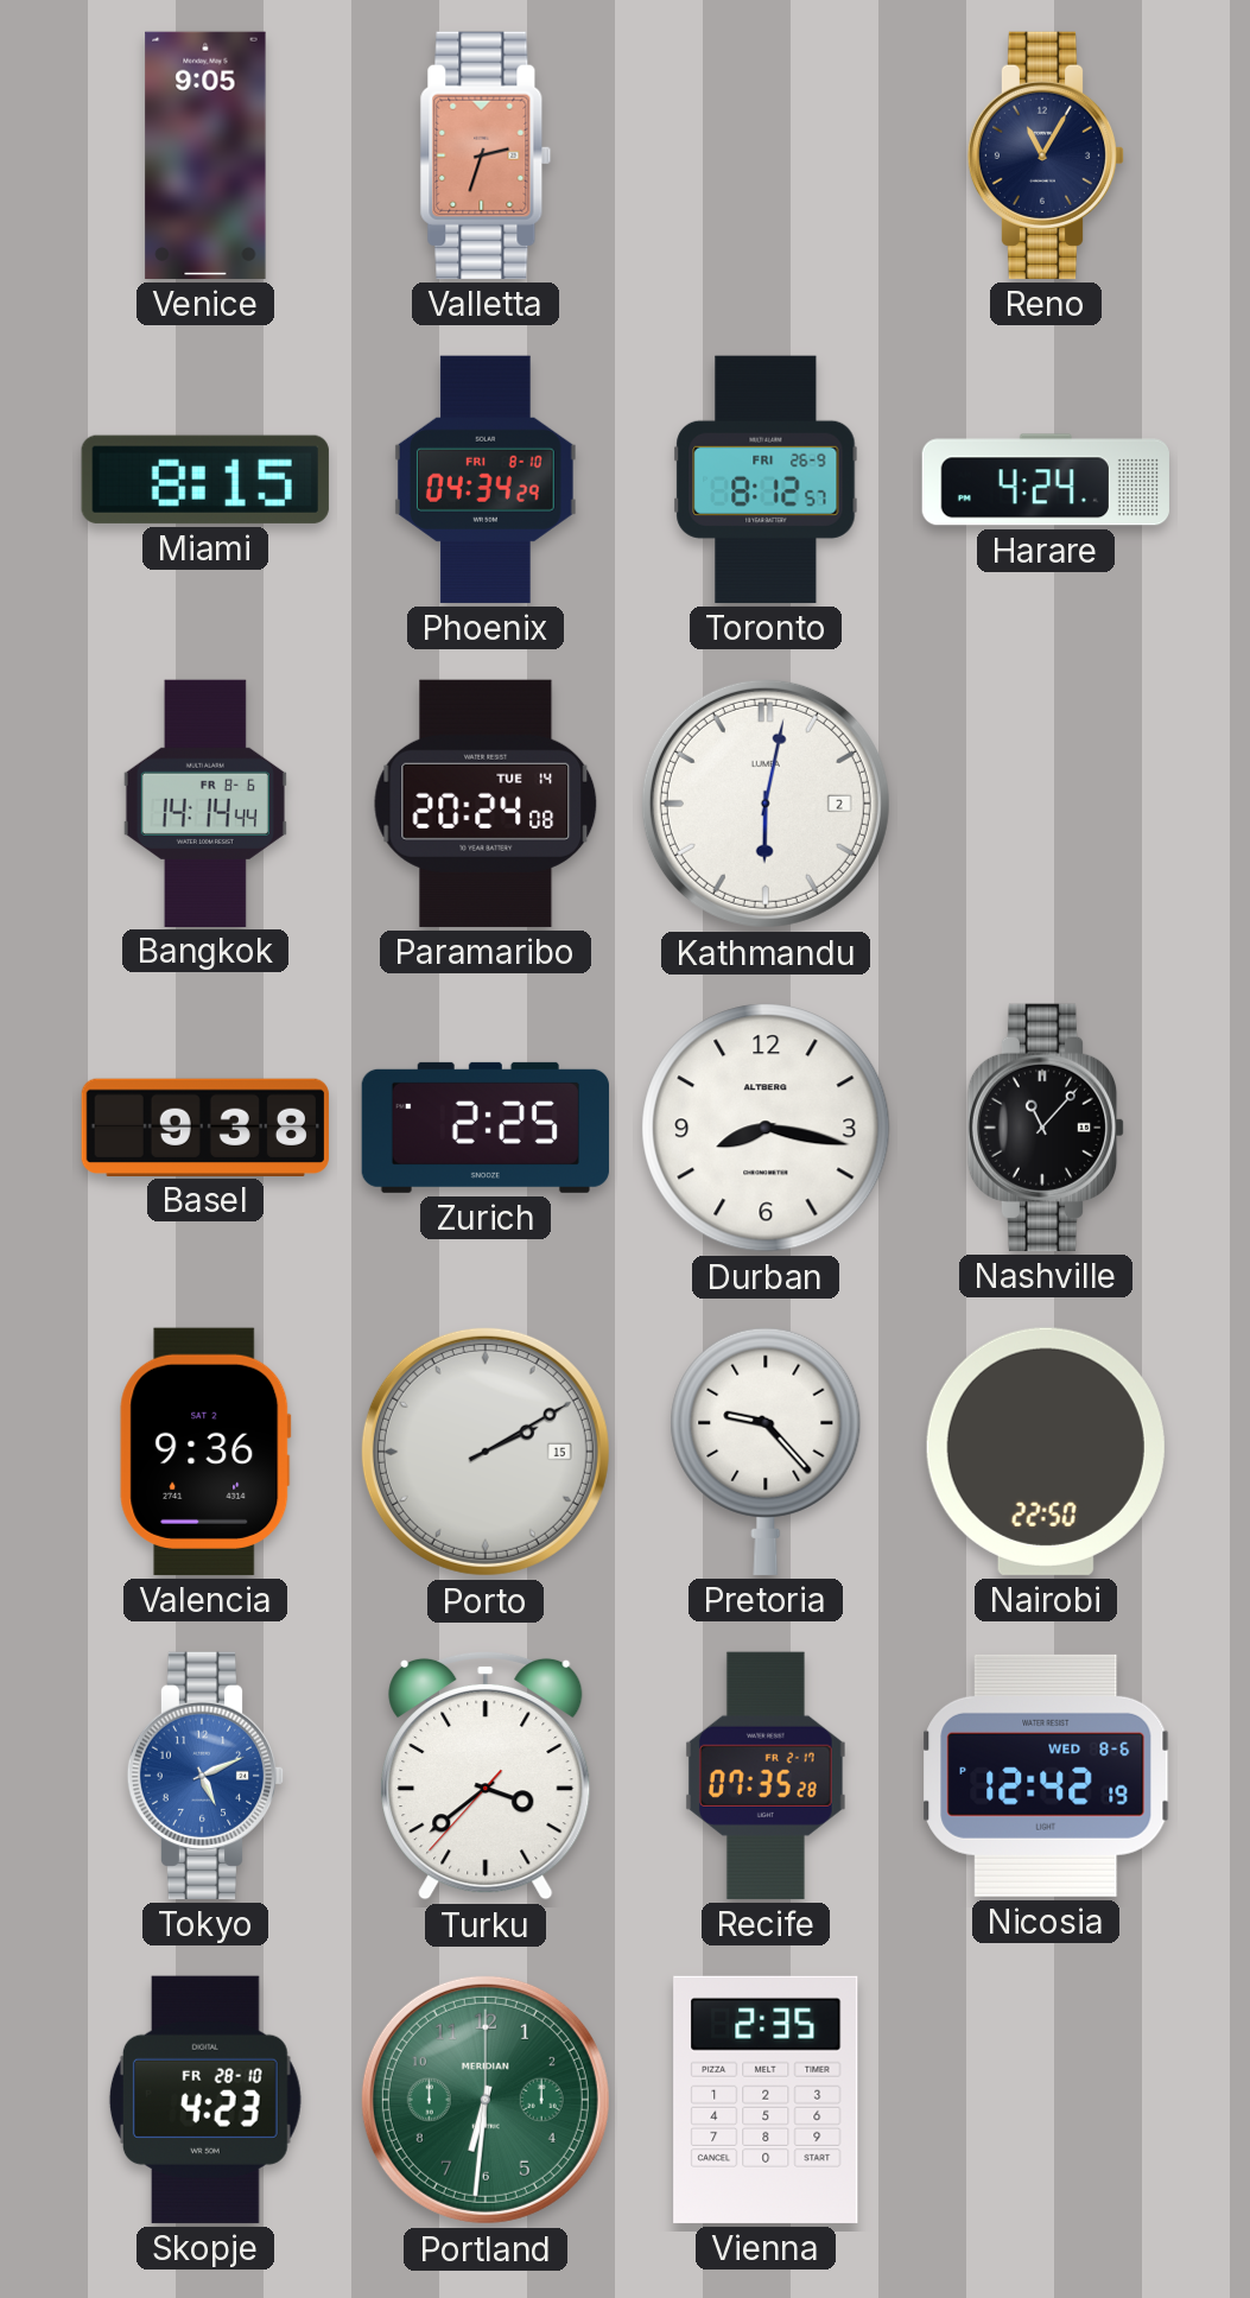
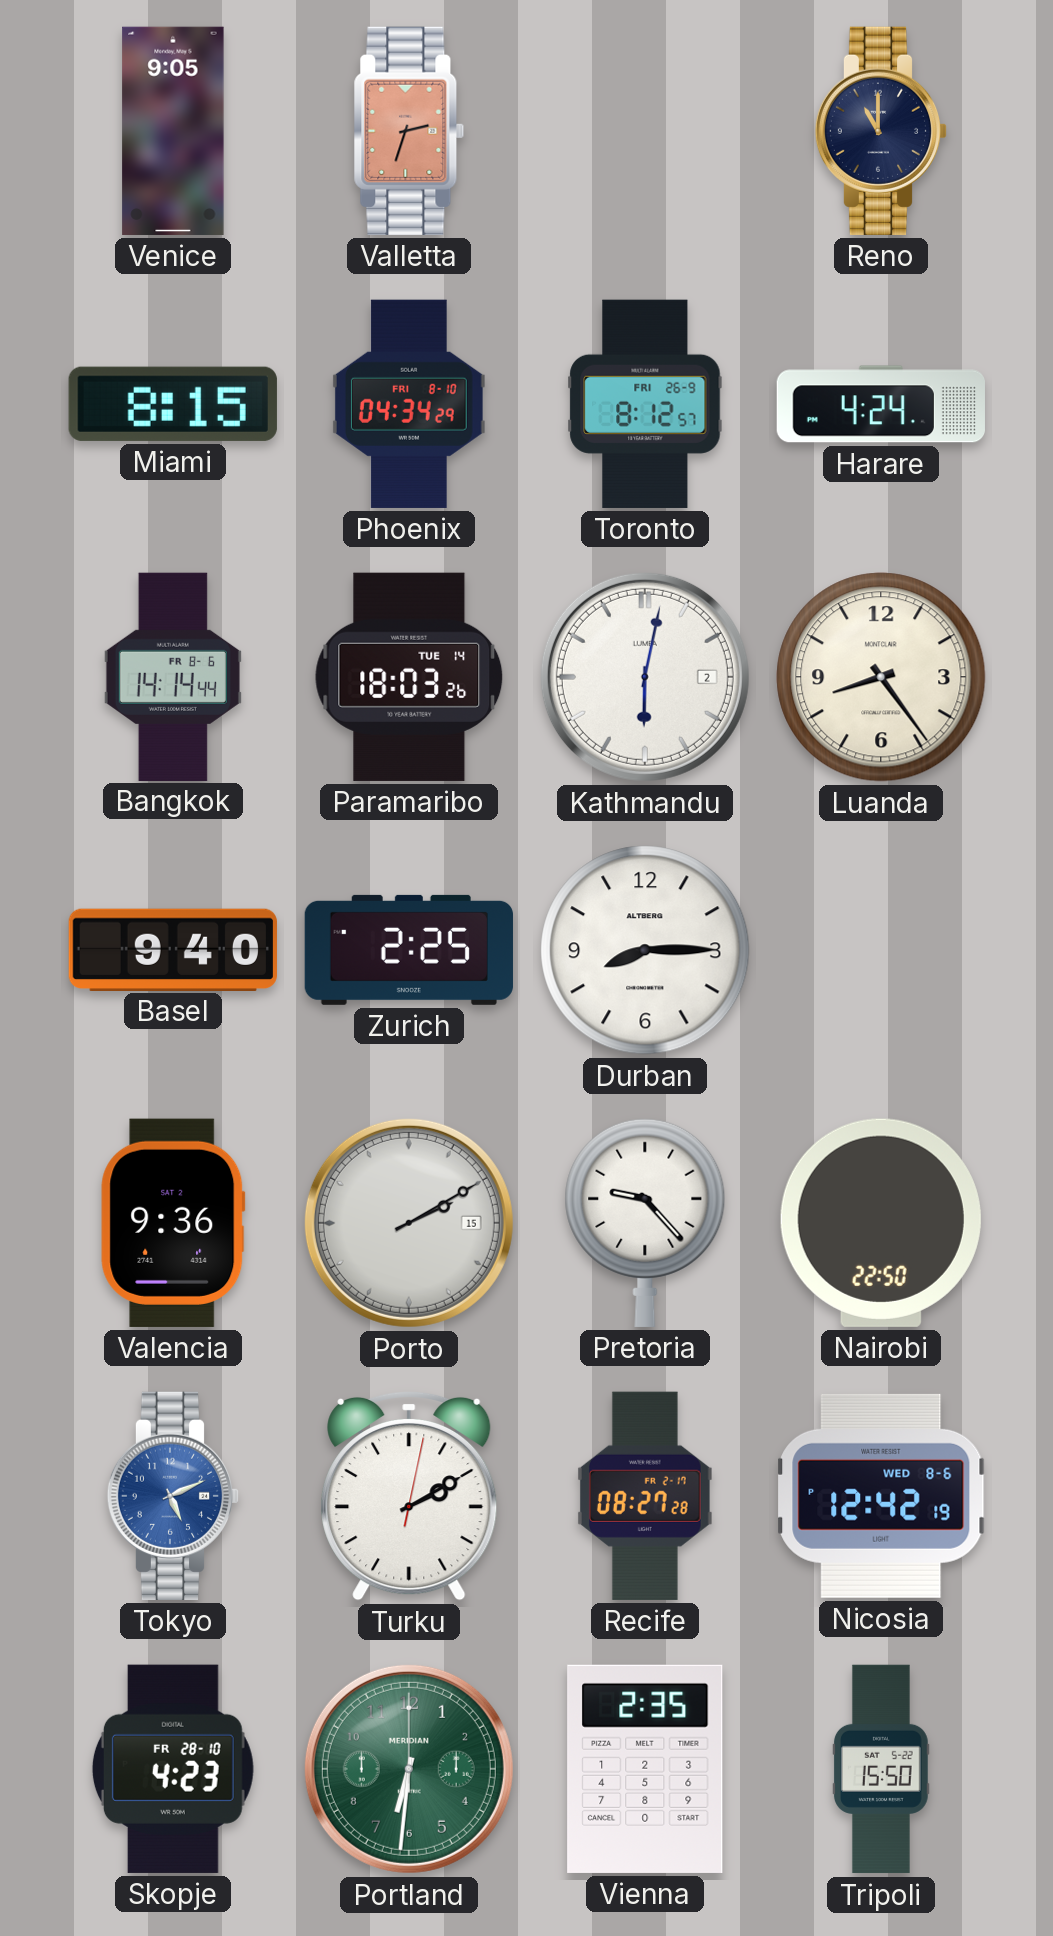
Reno: 11:05 -> 11:00
Paramaribo: 20:24 -> 18:03
Luanda: none -> 8:24
Basel: 9:38 -> 9:40
Durban: 8:17 -> 8:15
Nashville: 11:07 -> none
Turku: 3:38 -> 2:10
Recife: 07:35 -> 08:27
Tripoli: none -> 15:50
